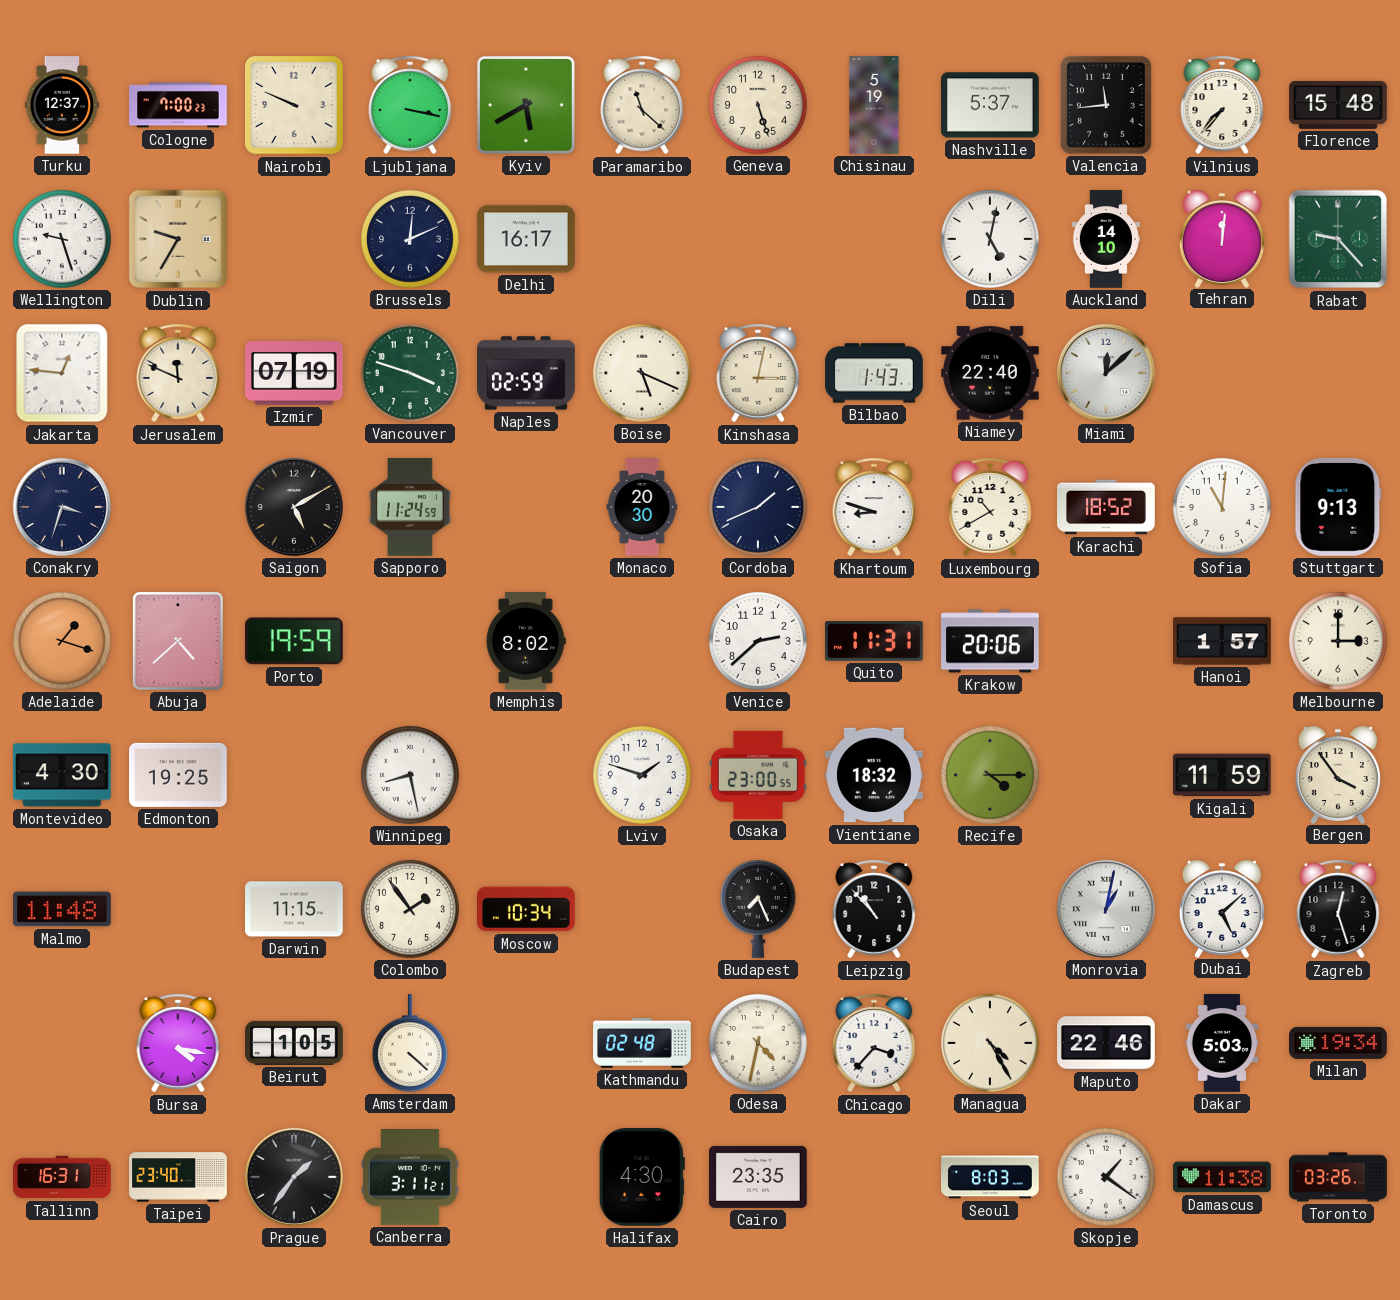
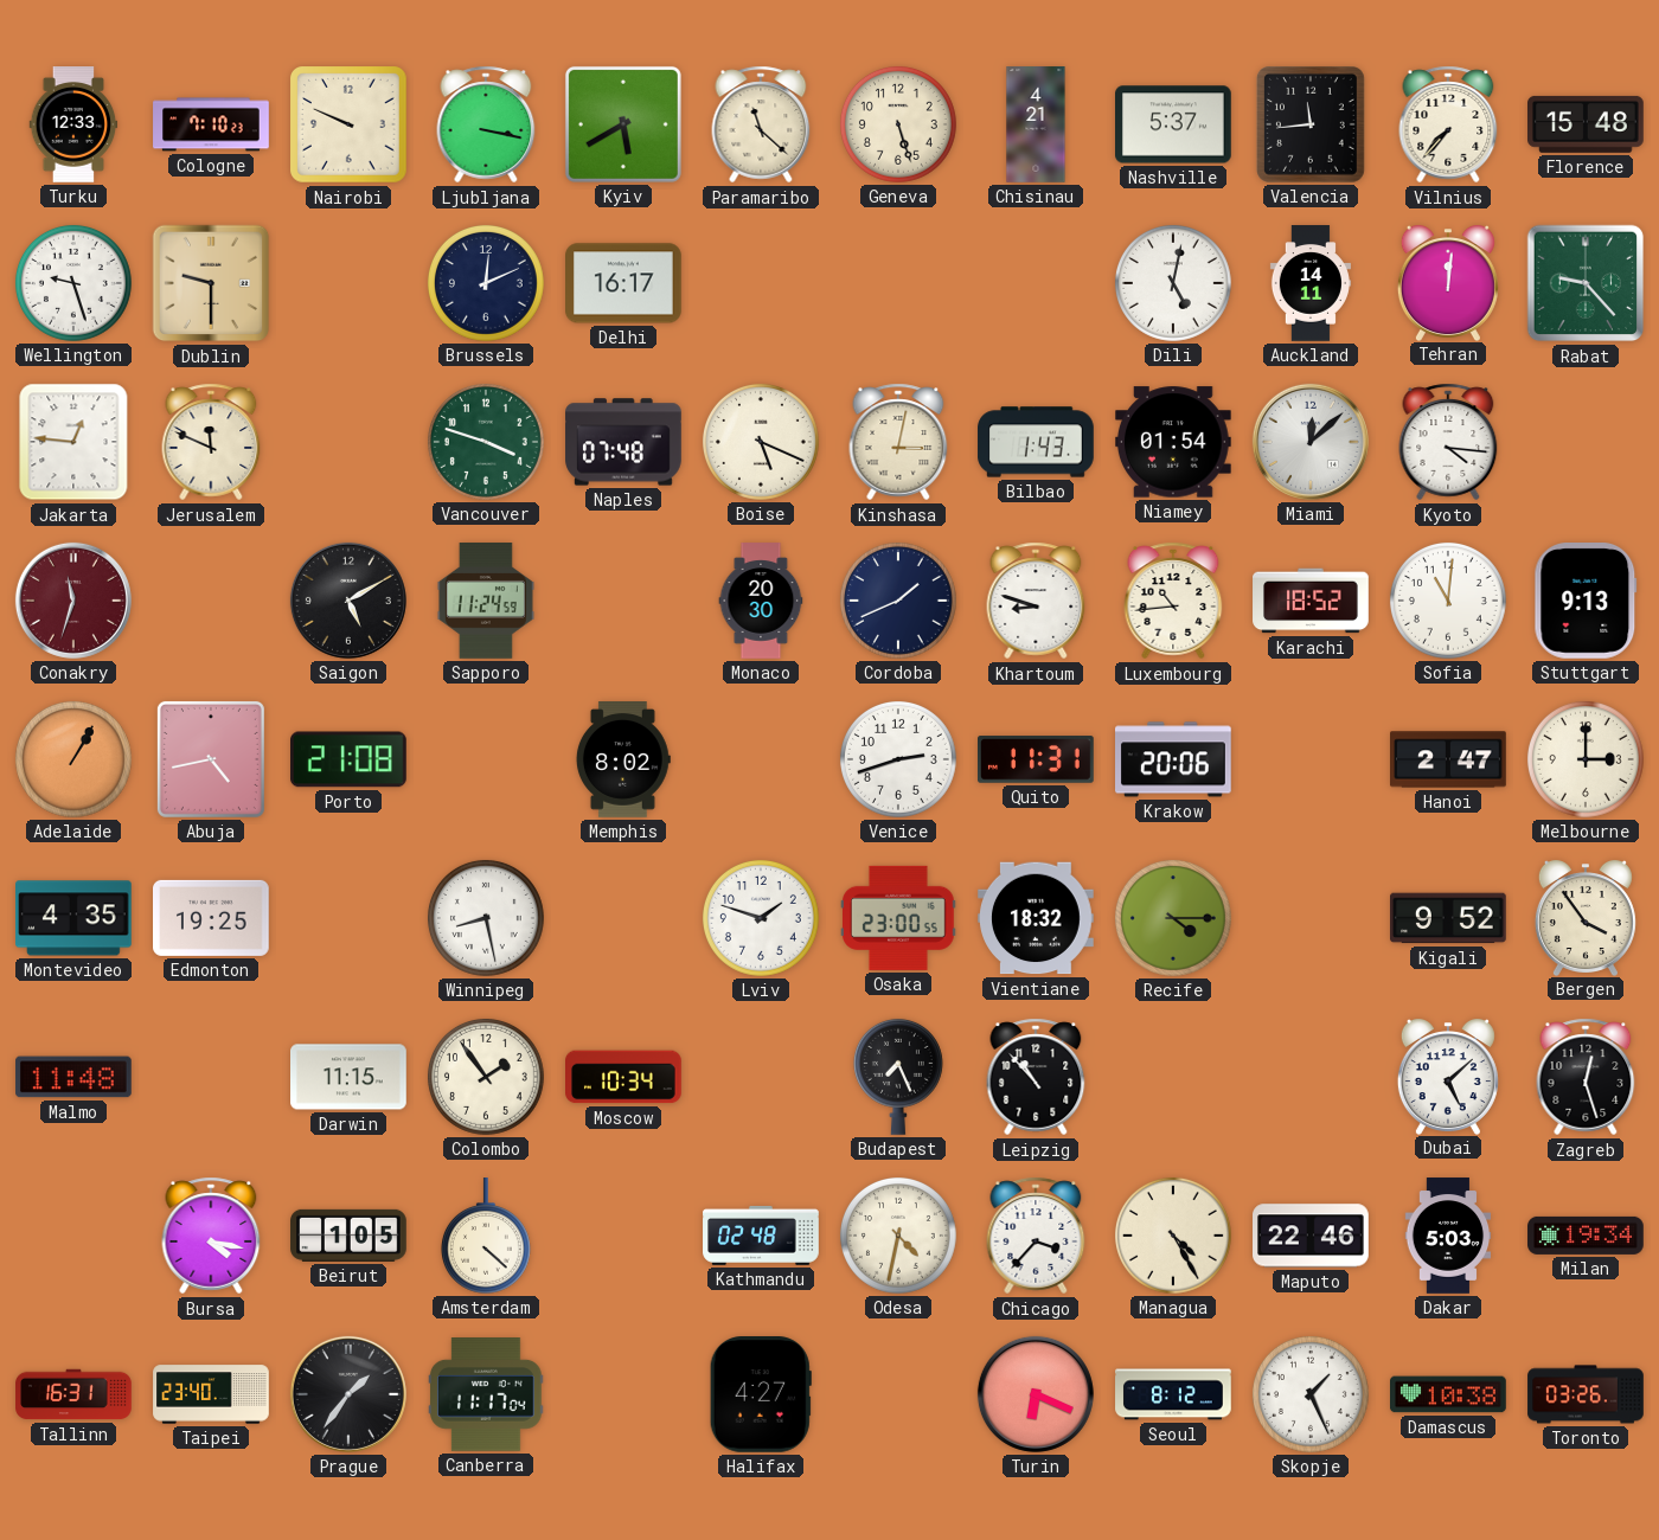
Turku: 12:37 -> 12:33
Cologne: 7:00 -> 7:10
Chisinau: 5:19 -> 4:21
Dublin: 9:35 -> 9:30
Auckland: 14:10 -> 14:11
Izmir: 07:19 -> none
Naples: 02:59 -> 07:48
Niamey: 22:40 -> 01:54
Kyoto: none -> 4:16
Conakry: 3:33 -> 11:33
Conakry dial: navy -> burgundy
Luxembourg: 10:40 -> 10:44
Adelaide: 1:18 -> 1:05
Abuja: 4:38 -> 4:43
Porto: 19:59 -> 21:08
Venice: 2:38 -> 2:42
Hanoi: 1:57 -> 2:47
Montevideo: 4:30 -> 4:35
Kigali: 11:59 -> 9:52
Monrovia: 1:02 -> none
Canberra: 3:11 -> 11:17
Halifax: 4:30 -> 4:27
Cairo: 23:35 -> none
Turin: none -> 6:19
Seoul: 8:03 -> 8:12
Skopje: 1:21 -> 1:26
Damascus: 11:38 -> 10:38
